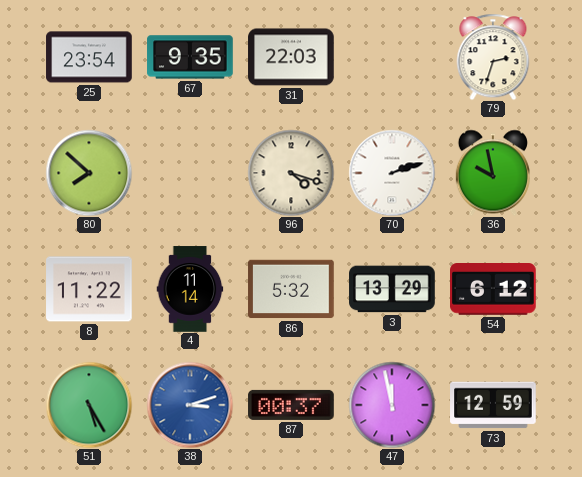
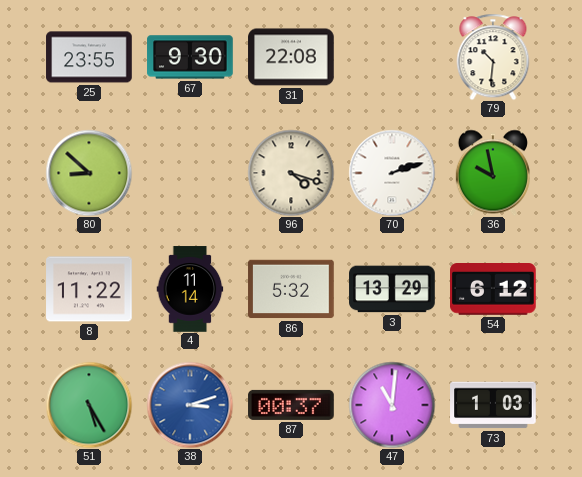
25: 23:54 -> 23:55
67: 9:35 -> 9:30
31: 22:03 -> 22:08
79: 2:33 -> 10:31
80: 7:52 -> 8:52
47: 11:58 -> 11:01
73: 12:59 -> 1:03
